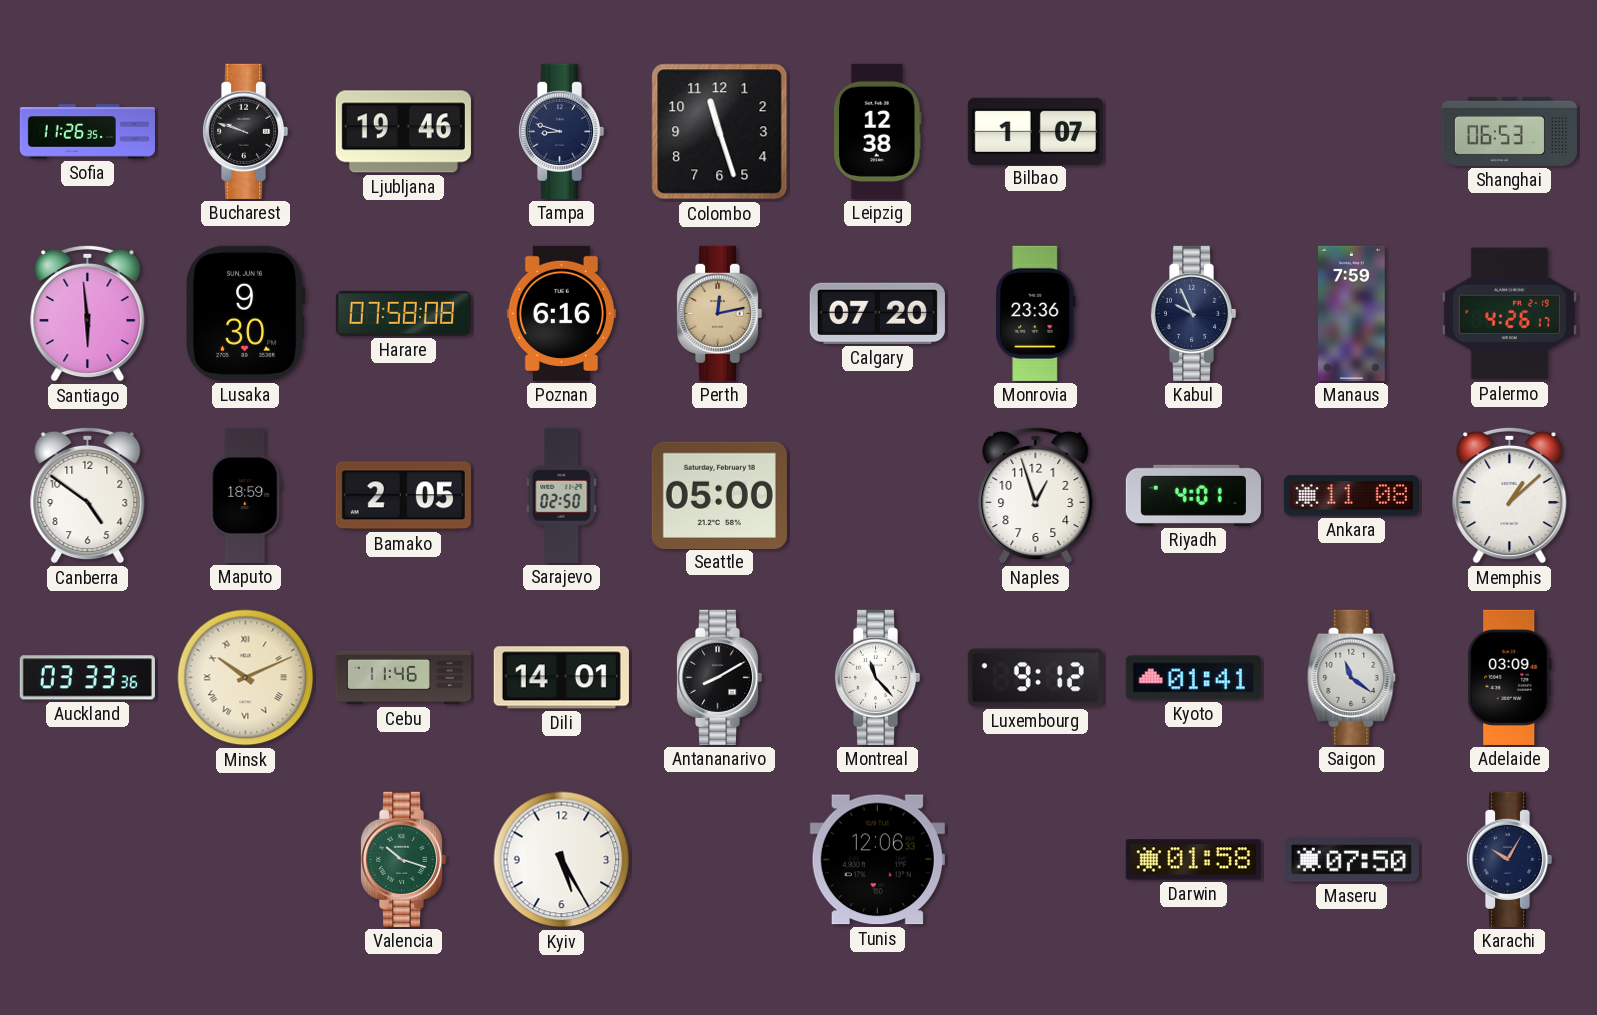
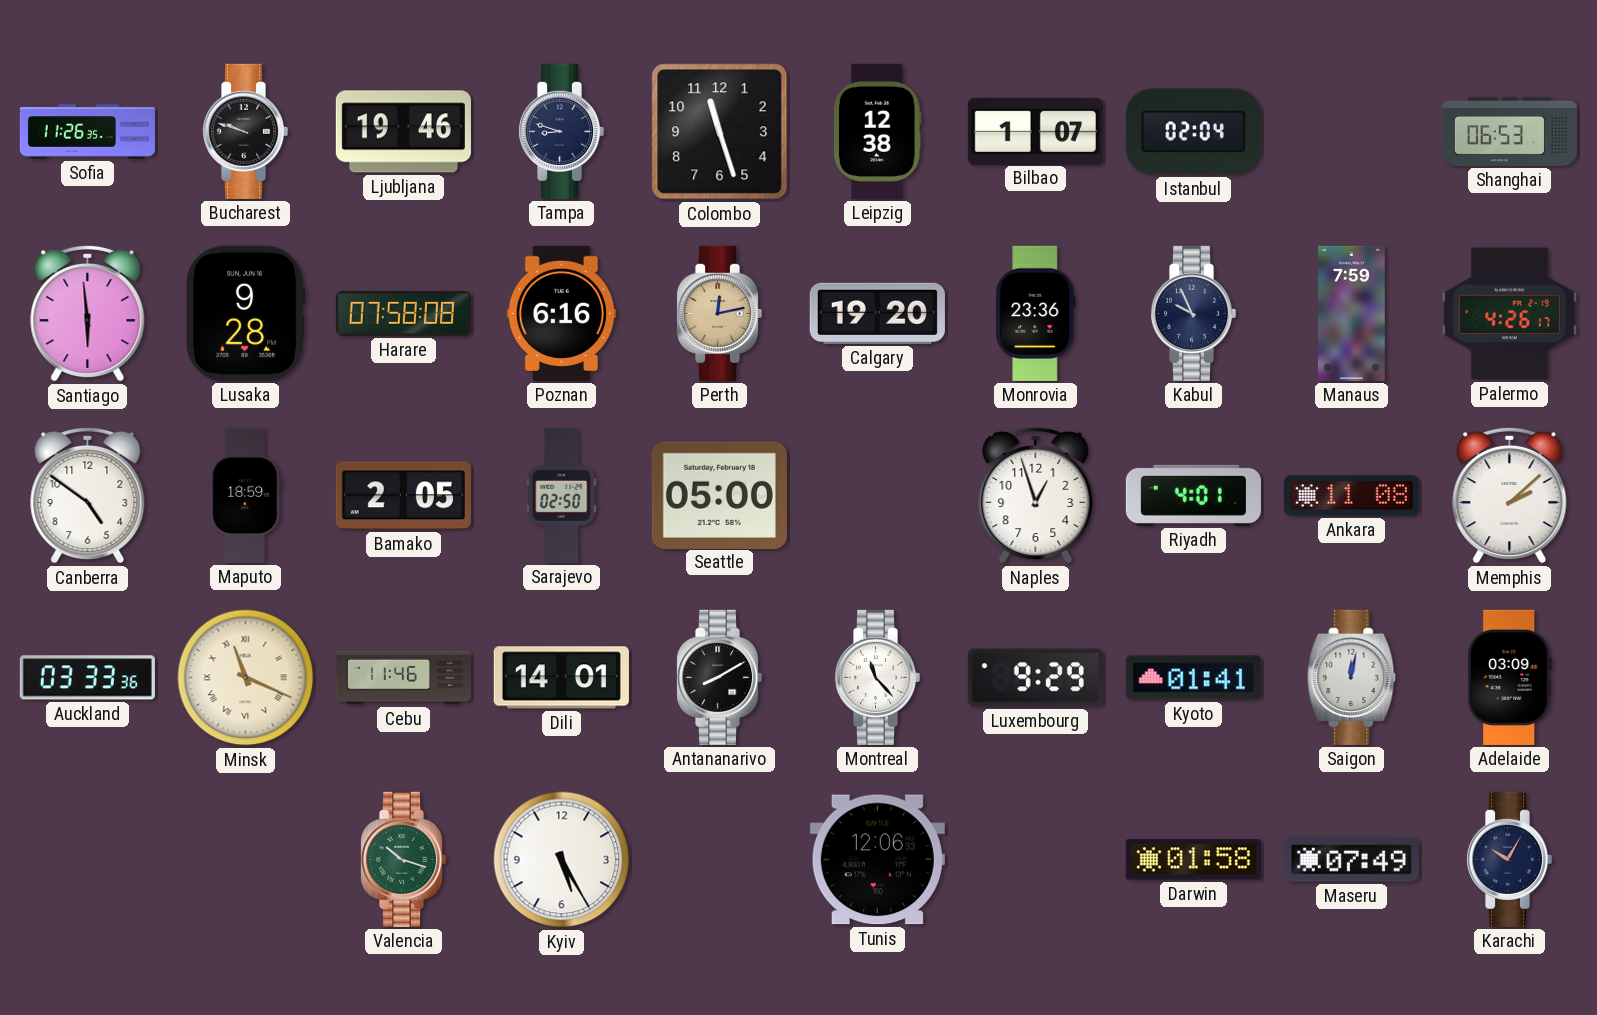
Istanbul: none -> 02:04
Lusaka: 9:30 -> 9:28
Calgary: 07:20 -> 19:20
Memphis: 1:08 -> 2:08
Minsk: 10:11 -> 11:19
Luxembourg: 9:12 -> 9:29
Saigon: 11:21 -> 12:02
Maseru: 07:50 -> 07:49
